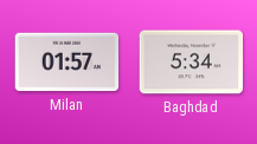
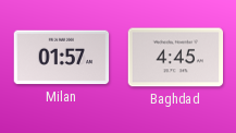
Baghdad: 5:34 -> 4:45
